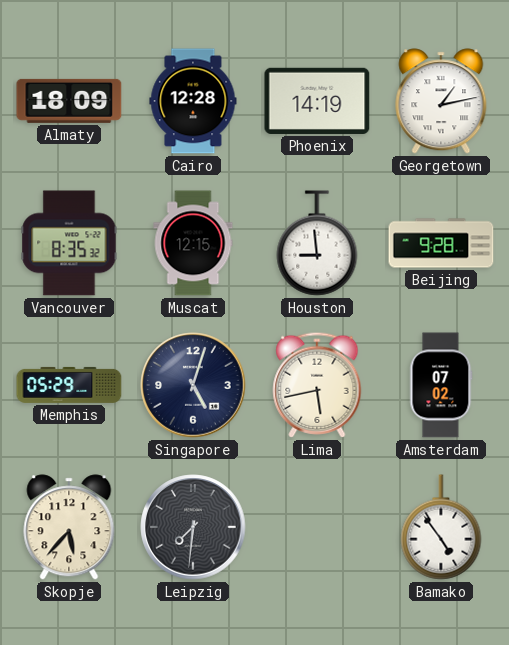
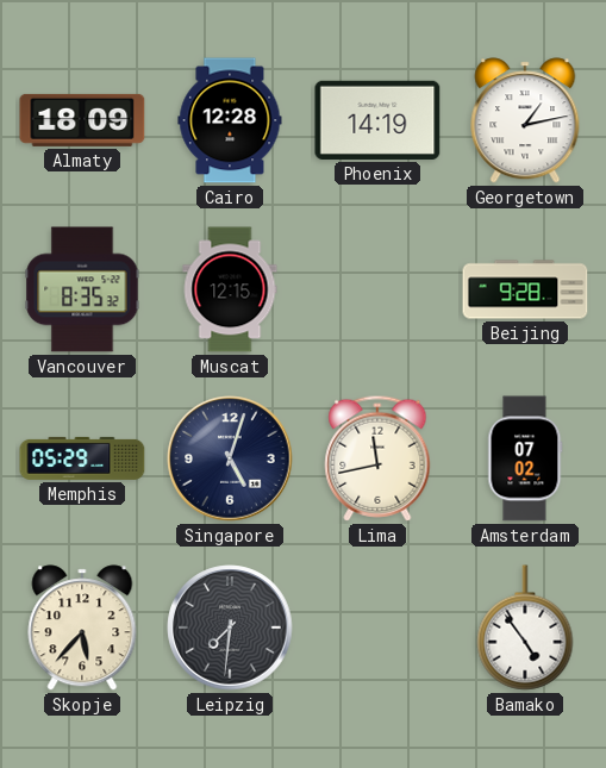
Houston: 8:59 -> none
Lima: 5:43 -> 11:43
